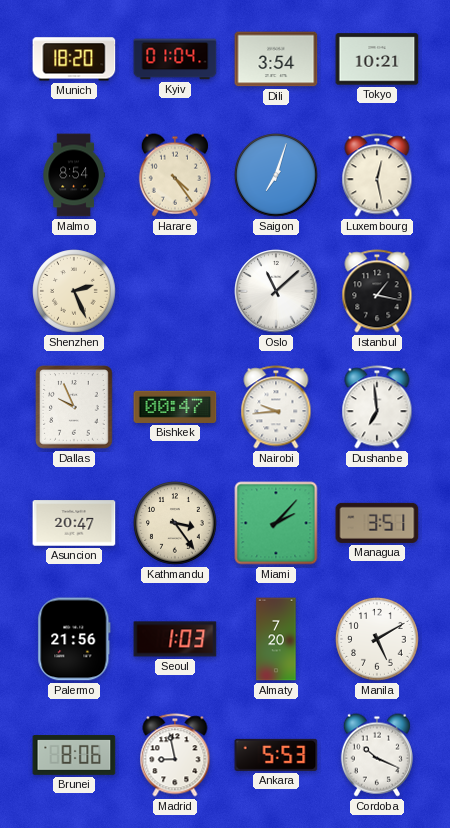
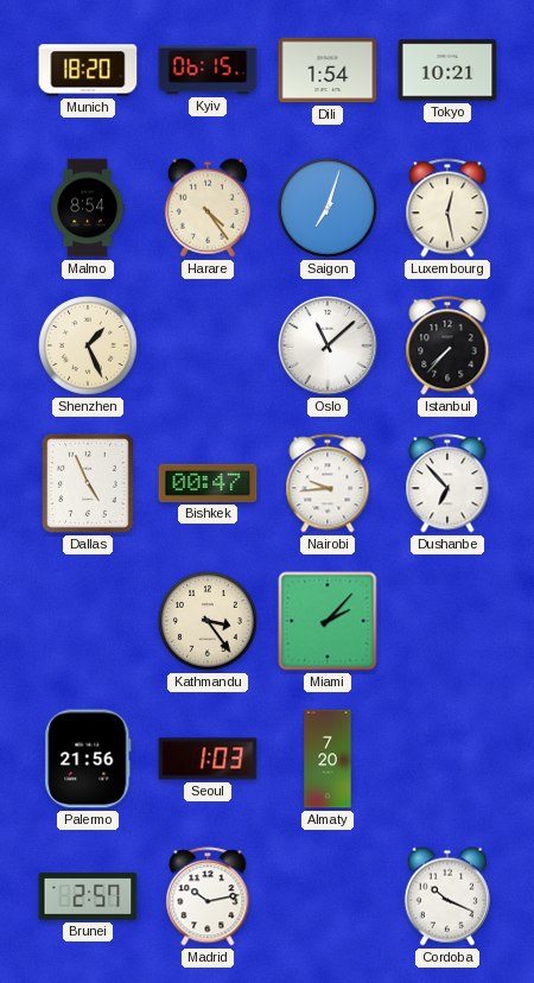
Kyiv: 01:04 -> 06:15
Dili: 3:54 -> 1:54
Shenzhen: 2:26 -> 1:26
Istanbul: 1:17 -> 7:37
Dallas: 9:56 -> 4:56
Dushanbe: 6:59 -> 6:53
Asuncion: 20:47 -> none
Managua: 3:51 -> none
Manila: 5:10 -> none
Brunei: 8:06 -> 2:57
Madrid: 8:58 -> 10:13
Ankara: 5:53 -> none
